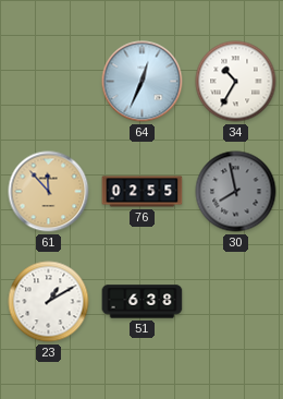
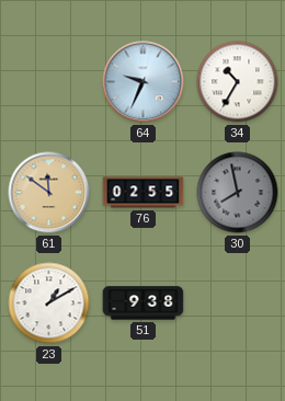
64: 12:34 -> 9:34
61: 11:53 -> 11:51
51: 6:38 -> 9:38
